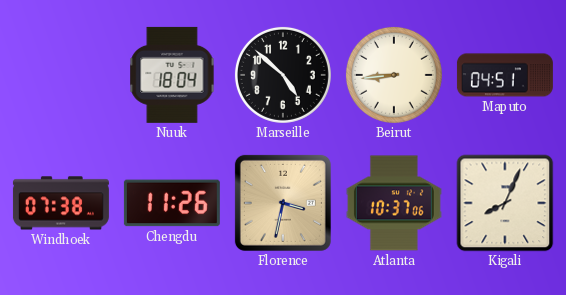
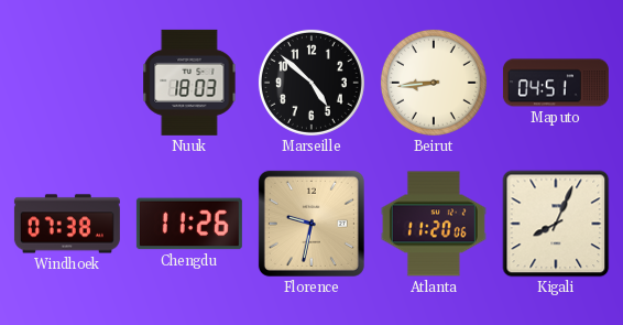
Nuuk: 18:04 -> 18:03
Florence: 3:32 -> 9:32
Atlanta: 10:37 -> 11:20
